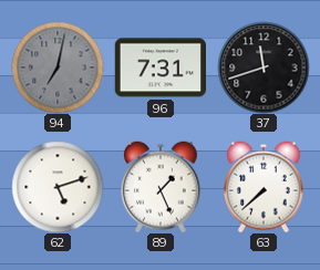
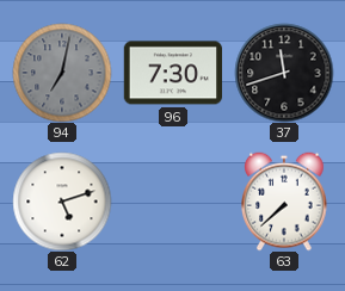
96: 7:31 -> 7:30
89: 1:26 -> none
